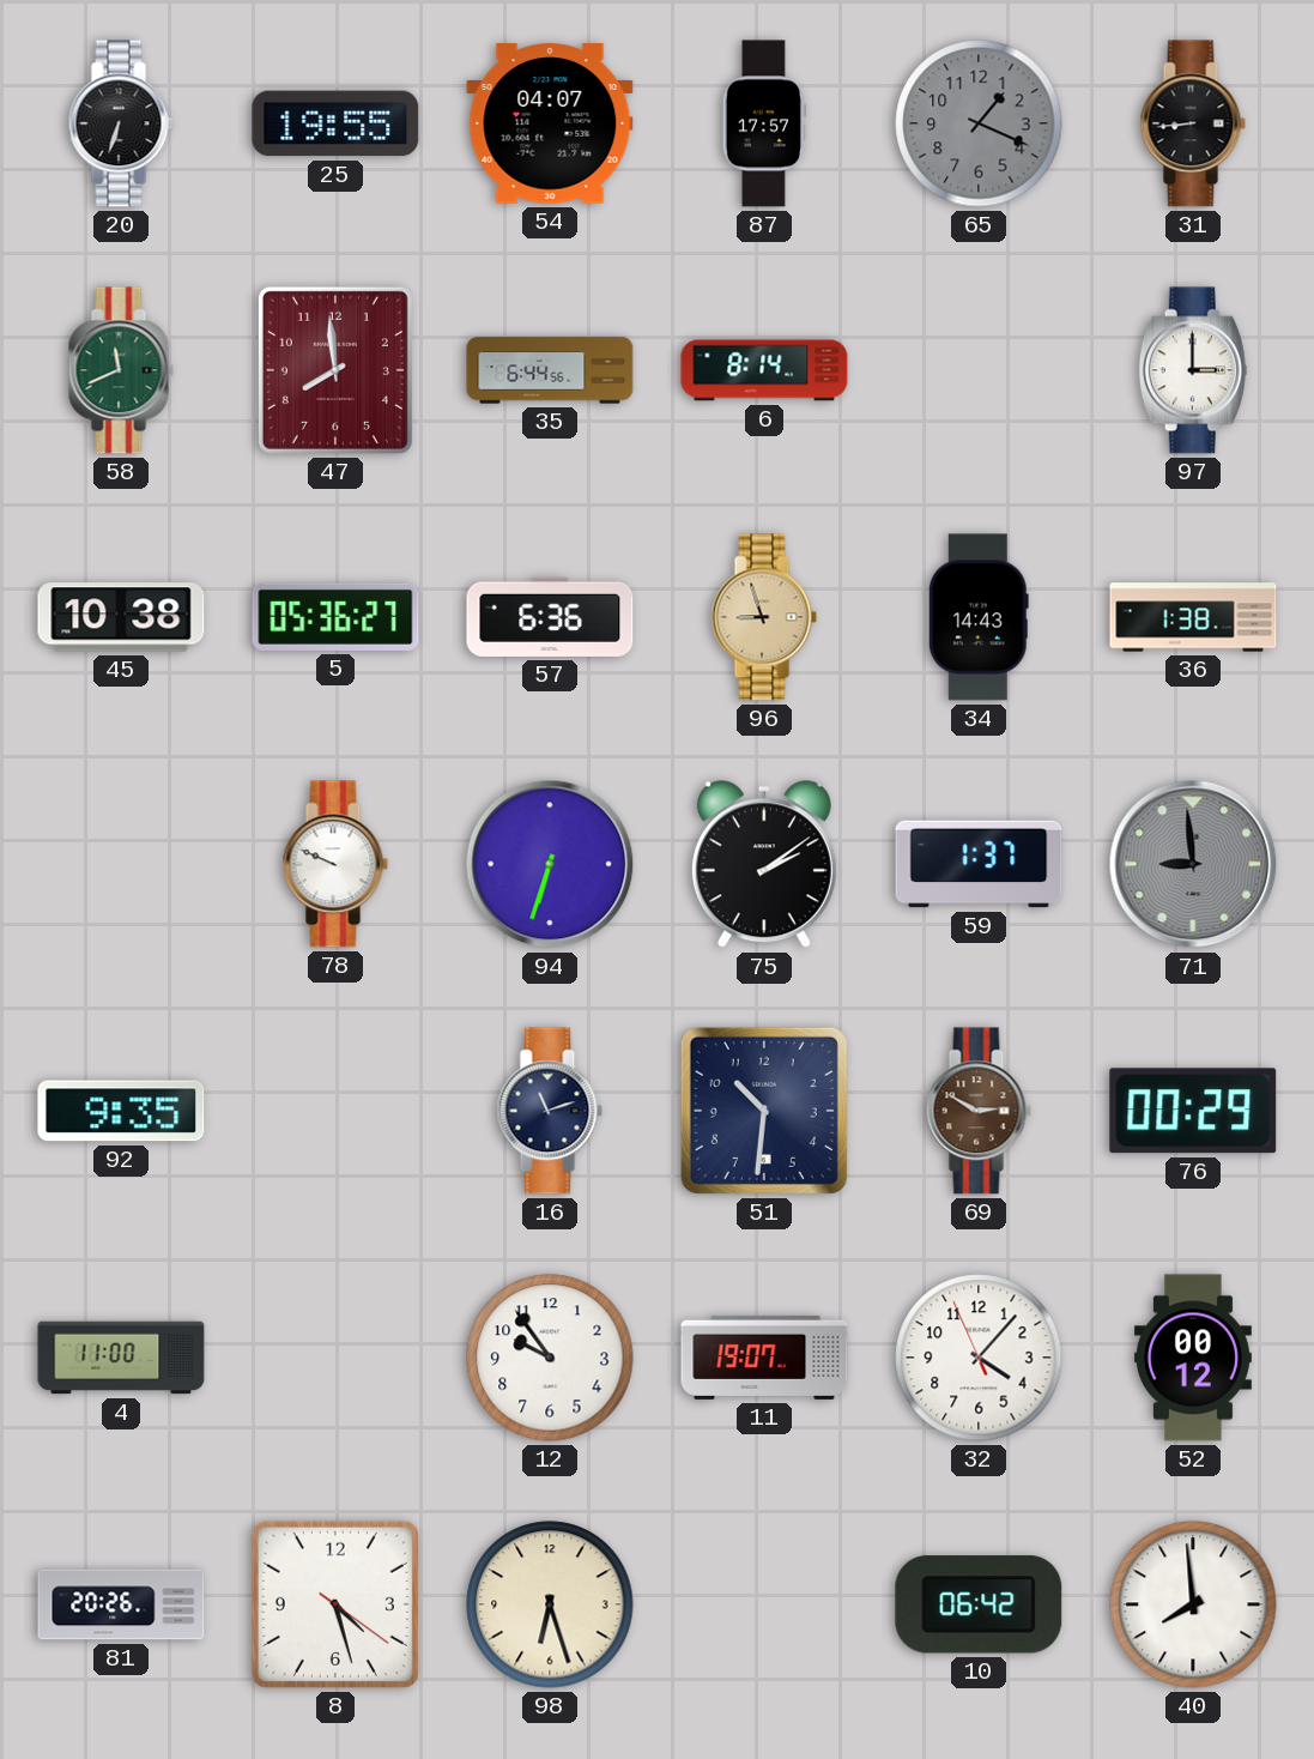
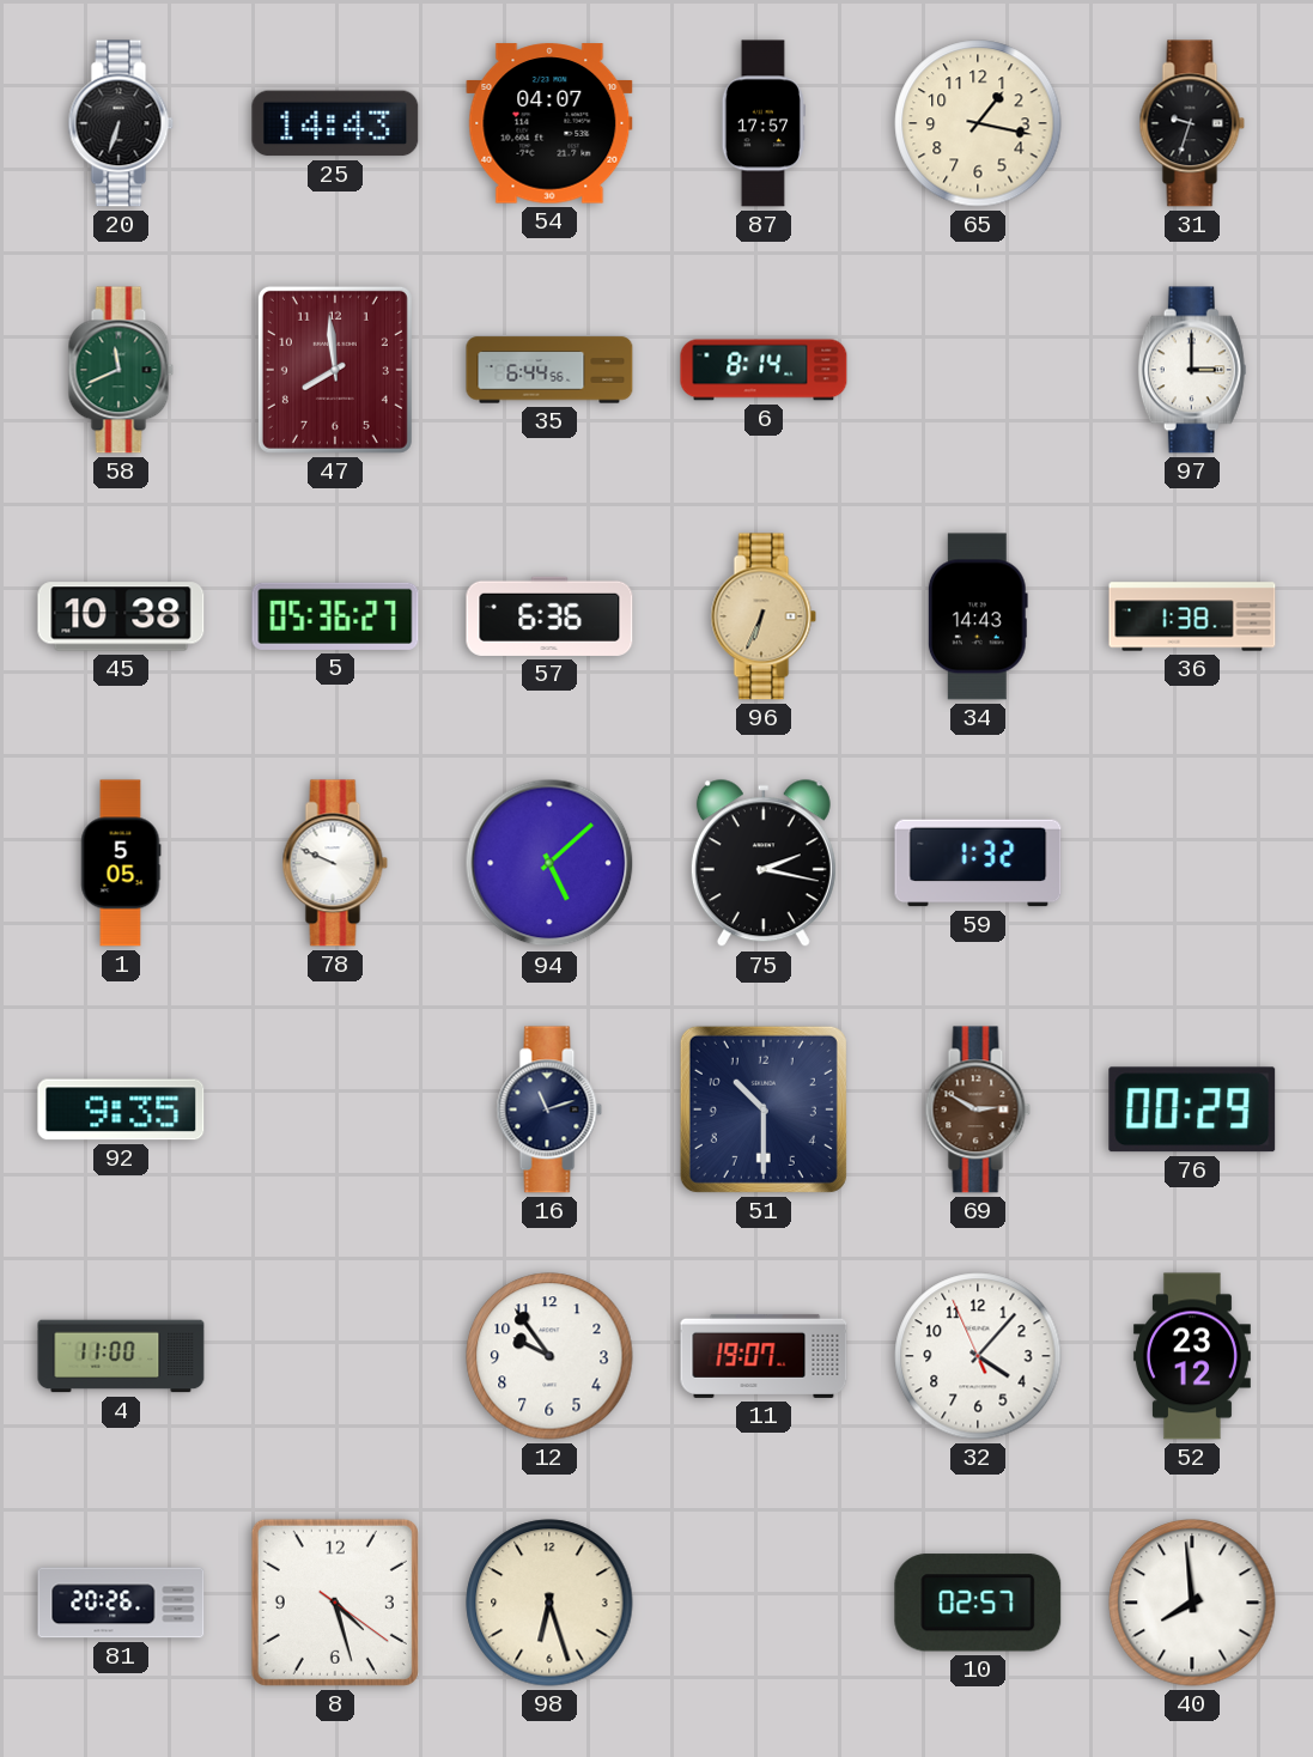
25: 19:55 -> 14:43
65: 1:19 -> 1:17
65 dial: grey -> cream
31: 8:44 -> 9:33
96: 8:57 -> 6:34
1: none -> 5:05
94: 6:33 -> 5:08
75: 2:09 -> 2:17
59: 1:37 -> 1:32
71: 8:59 -> none
51: 10:31 -> 10:30
52: 00:12 -> 23:12
10: 06:42 -> 02:57
